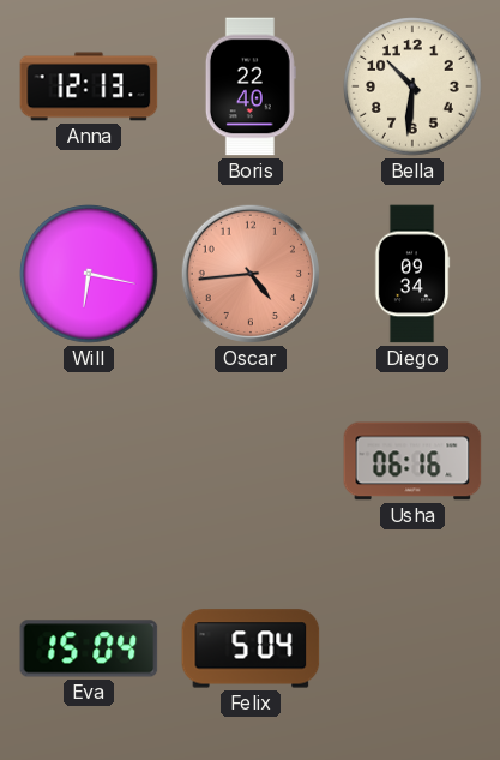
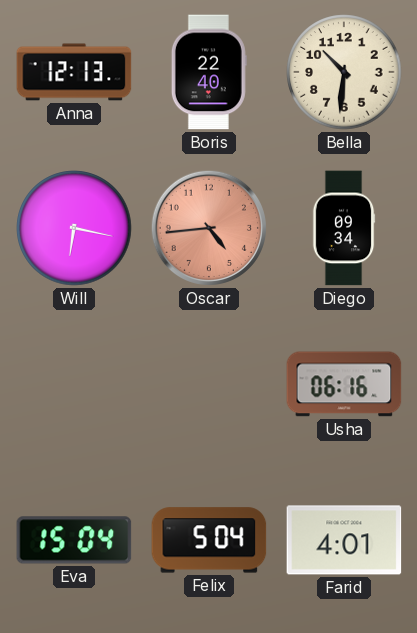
Farid: none -> 4:01
